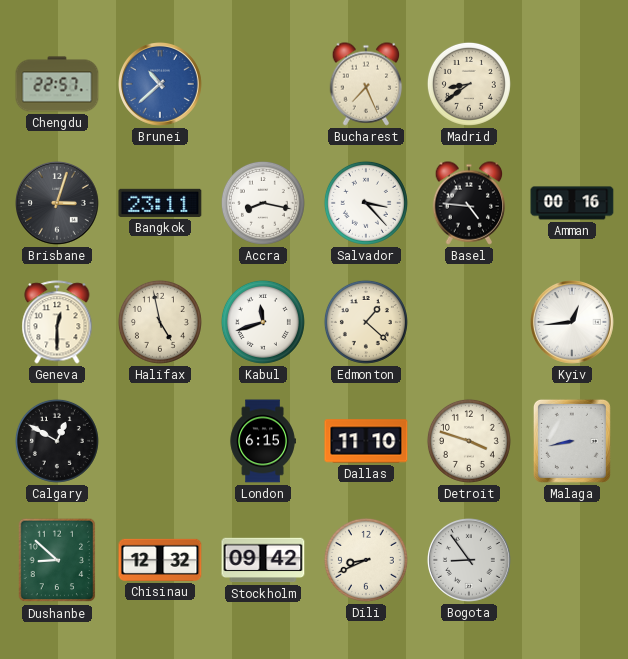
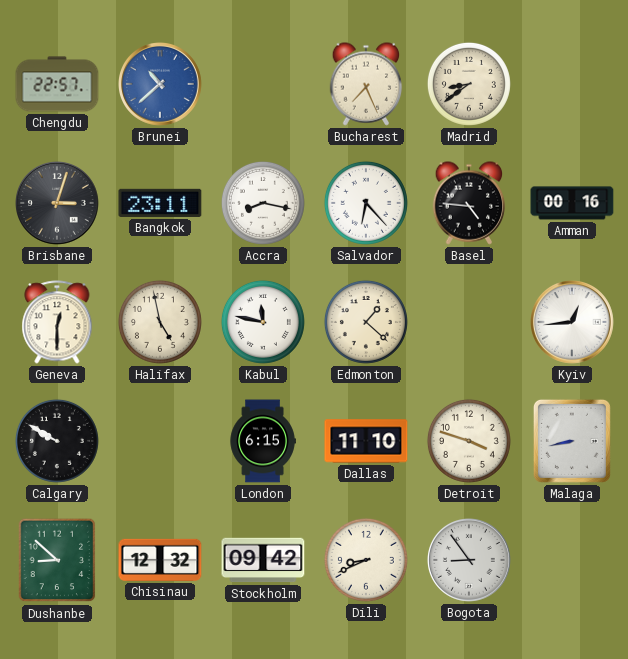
Salvador: 3:23 -> 6:23
Kabul: 11:42 -> 11:47
Calgary: 12:50 -> 9:50
